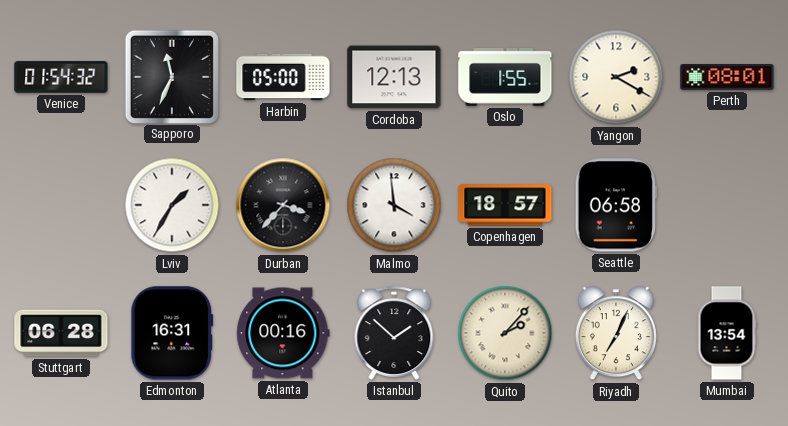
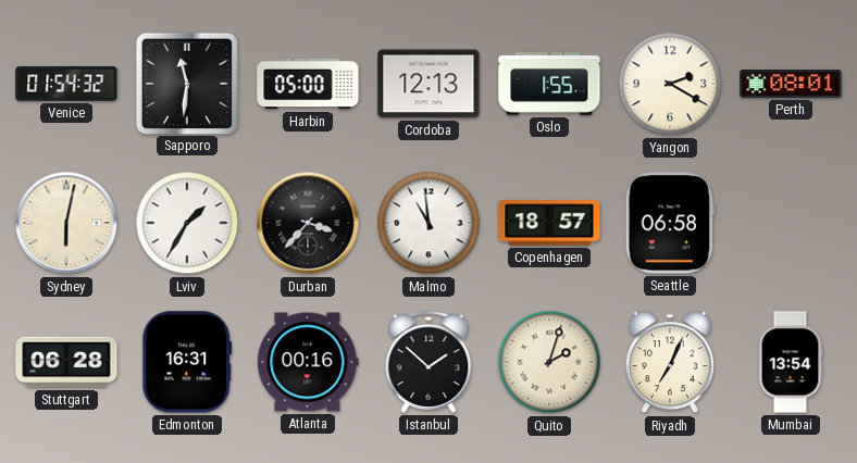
Sapporo: 11:34 -> 11:31
Sydney: none -> 6:02
Malmo: 3:59 -> 10:59
Quito: 2:07 -> 2:03
